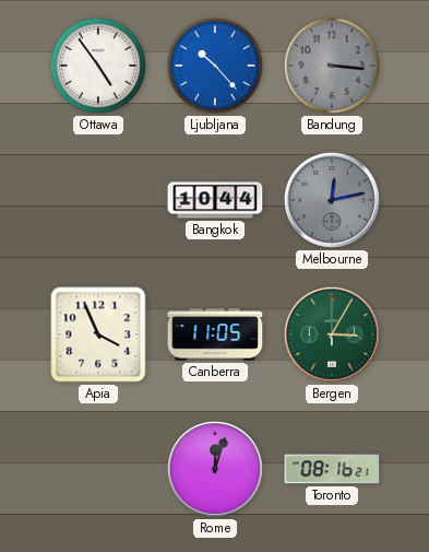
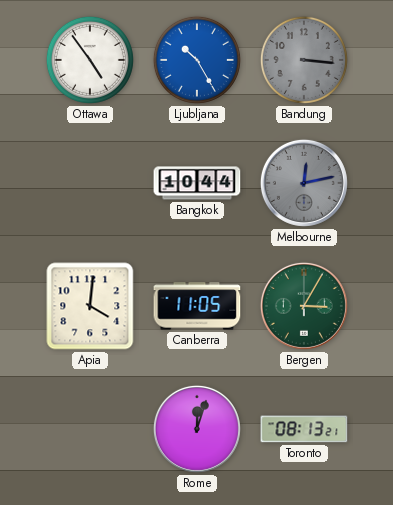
Ljubljana: 10:23 -> 10:25
Apia: 3:56 -> 4:01
Toronto: 08:16 -> 08:13
